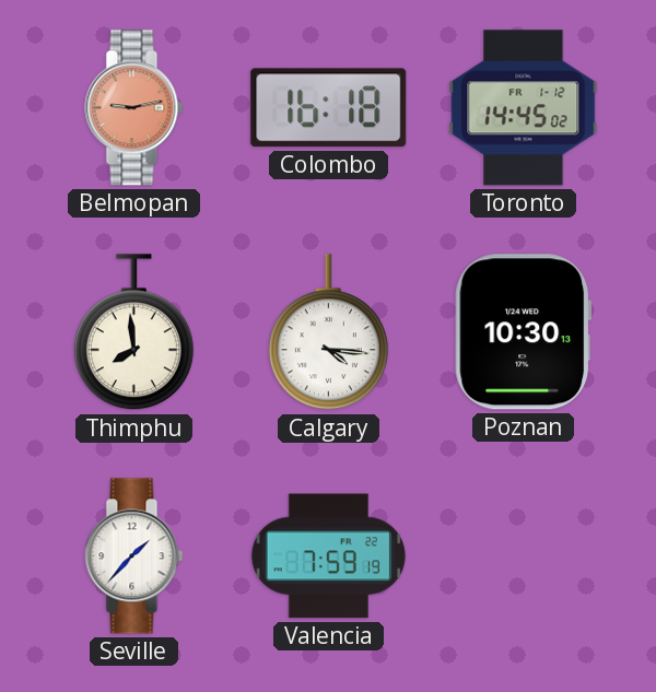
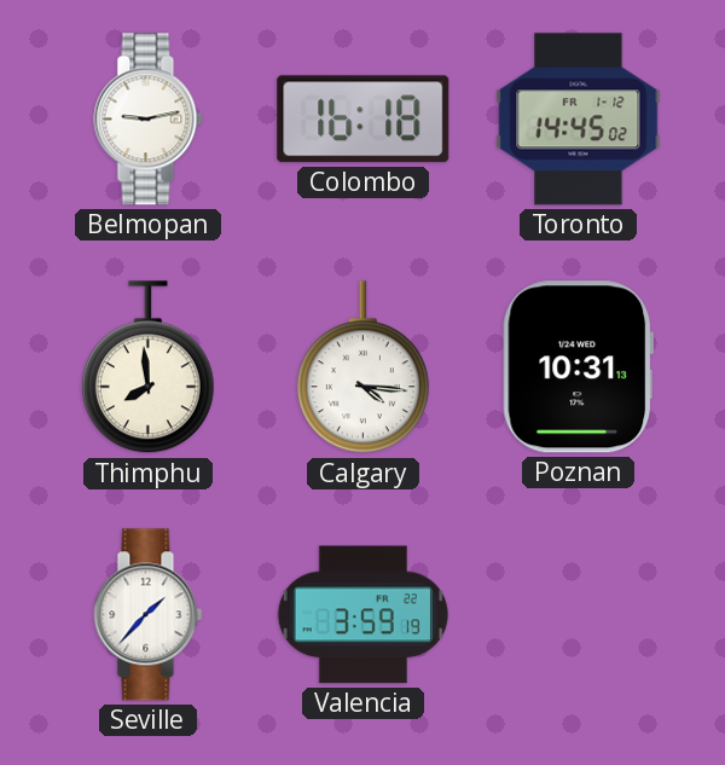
Belmopan dial: salmon -> white
Poznan: 10:30 -> 10:31
Valencia: 7:59 -> 3:59
